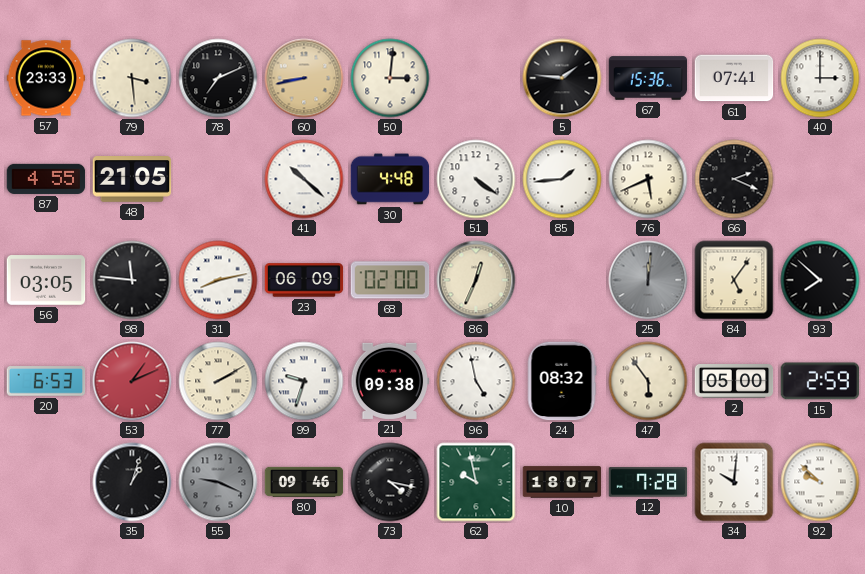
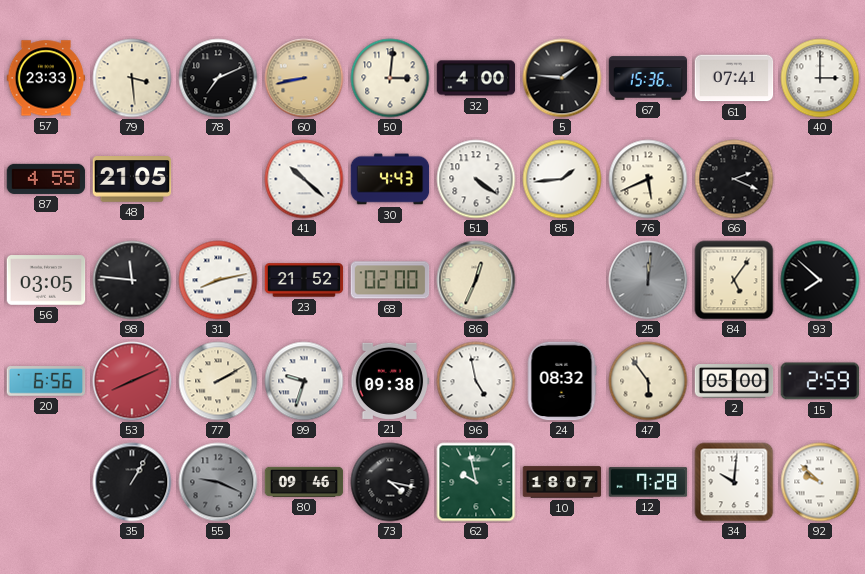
32: none -> 4:00
30: 4:48 -> 4:43
23: 06:09 -> 21:52
20: 6:53 -> 6:56
53: 1:11 -> 8:11
35: 1:03 -> 1:05
